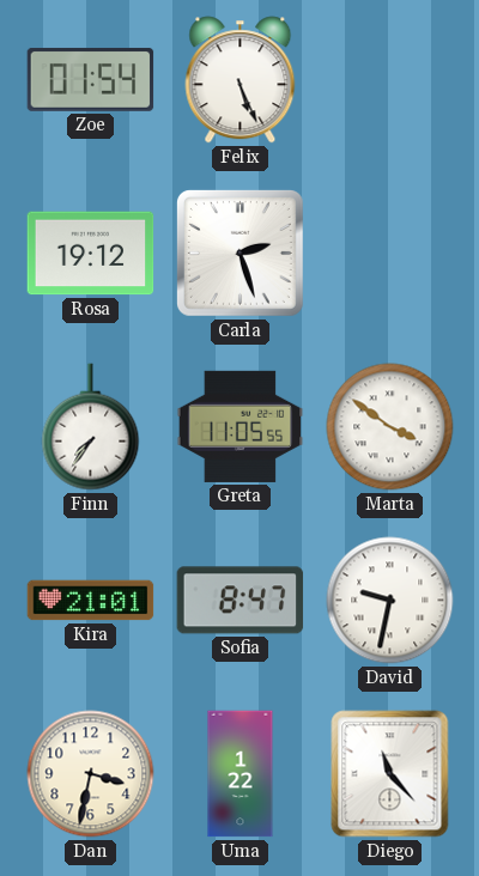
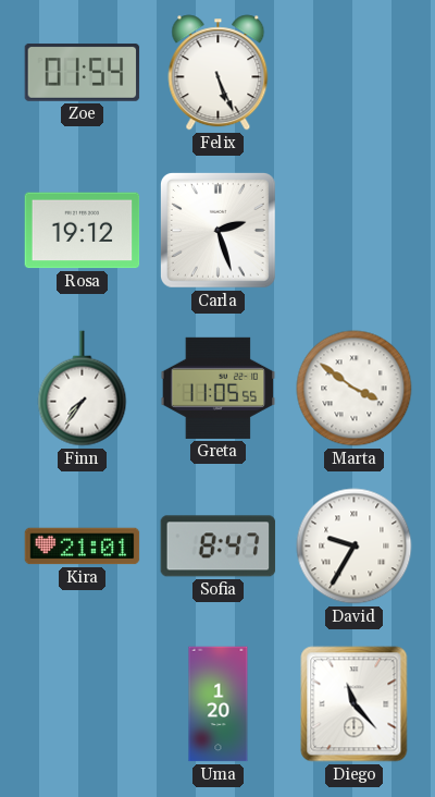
David: 9:32 -> 9:35
Dan: 3:32 -> none
Uma: 1:22 -> 1:20
